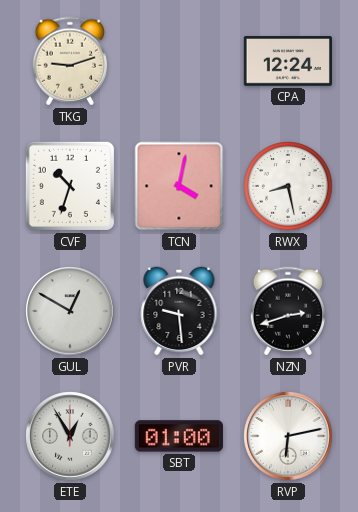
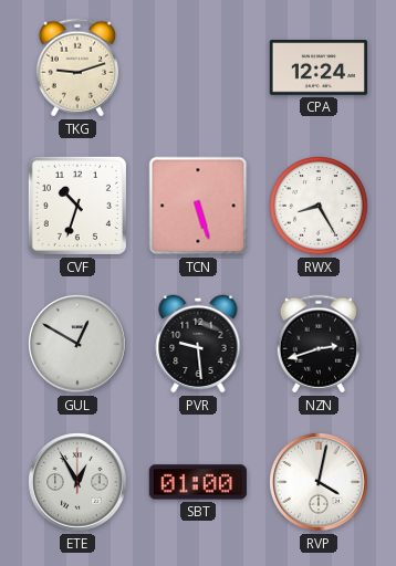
TCN: 4:02 -> 5:27
RWX: 8:28 -> 8:25
RVP: 6:13 -> 4:02
